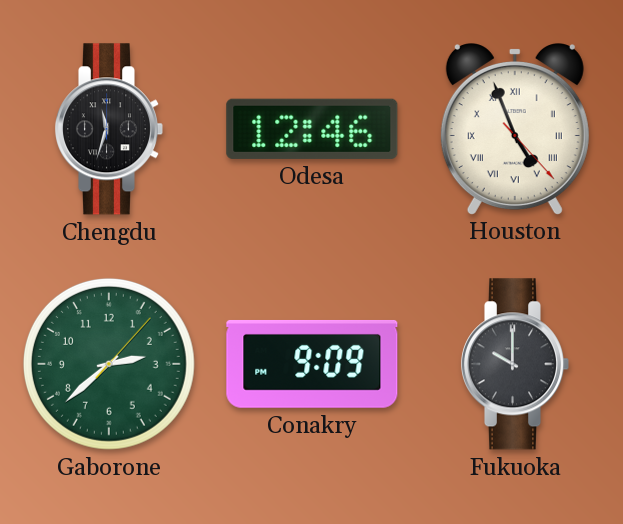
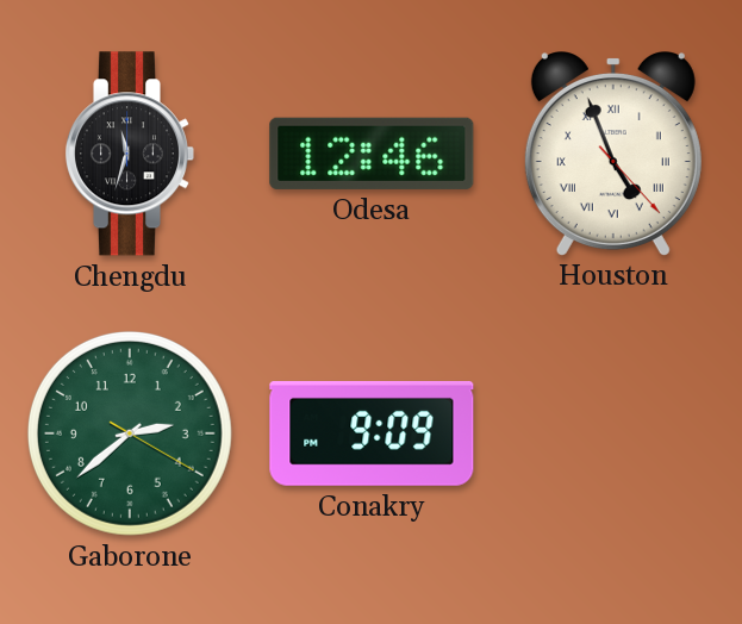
Gaborone: 2:38:07 -> 2:38:20
Fukuoka: 10:00 -> none
